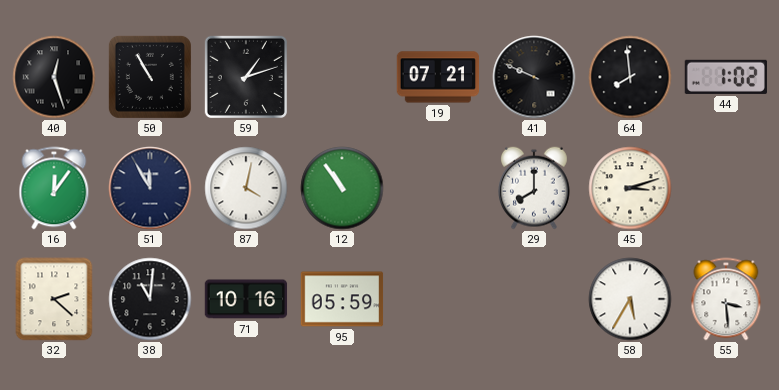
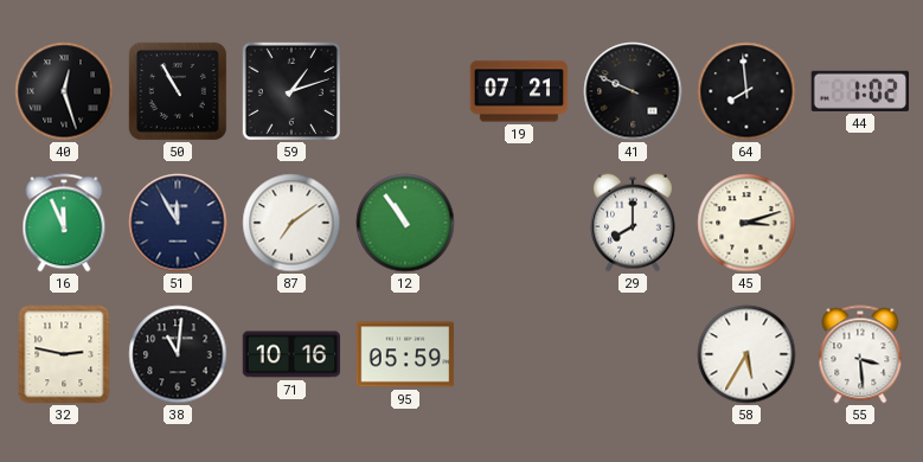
16: 12:06 -> 11:56
87: 4:02 -> 7:09
32: 2:22 -> 2:47
